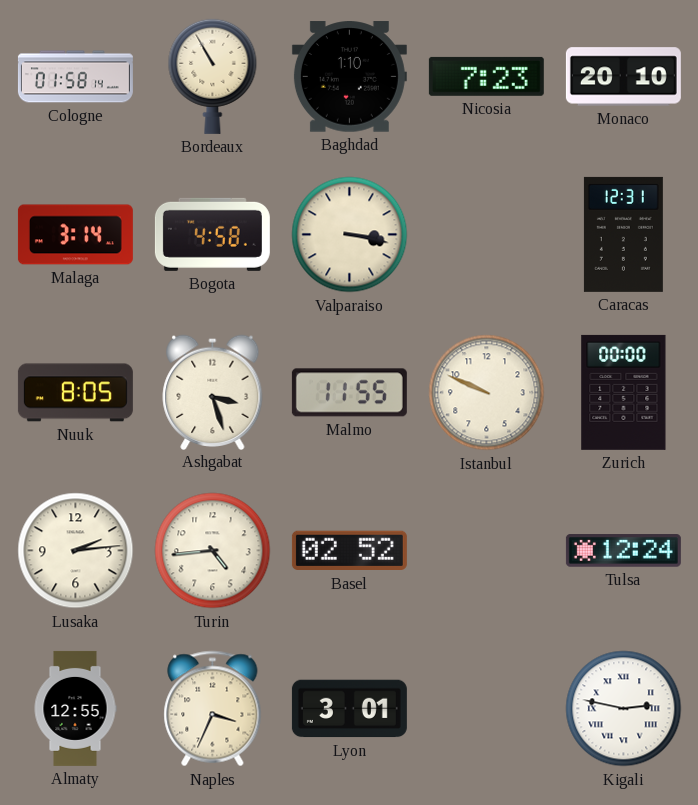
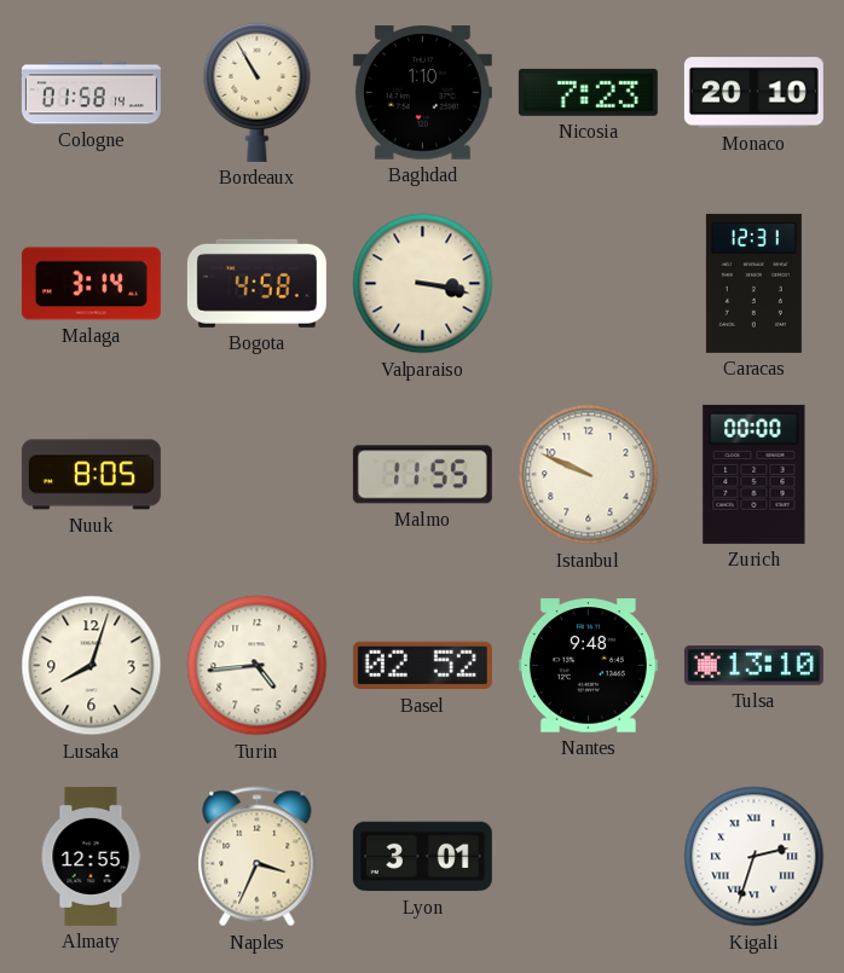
Ashgabat: 3:27 -> none
Lusaka: 2:14 -> 8:03
Nantes: none -> 9:48
Tulsa: 12:24 -> 13:10
Kigali: 2:47 -> 2:33
